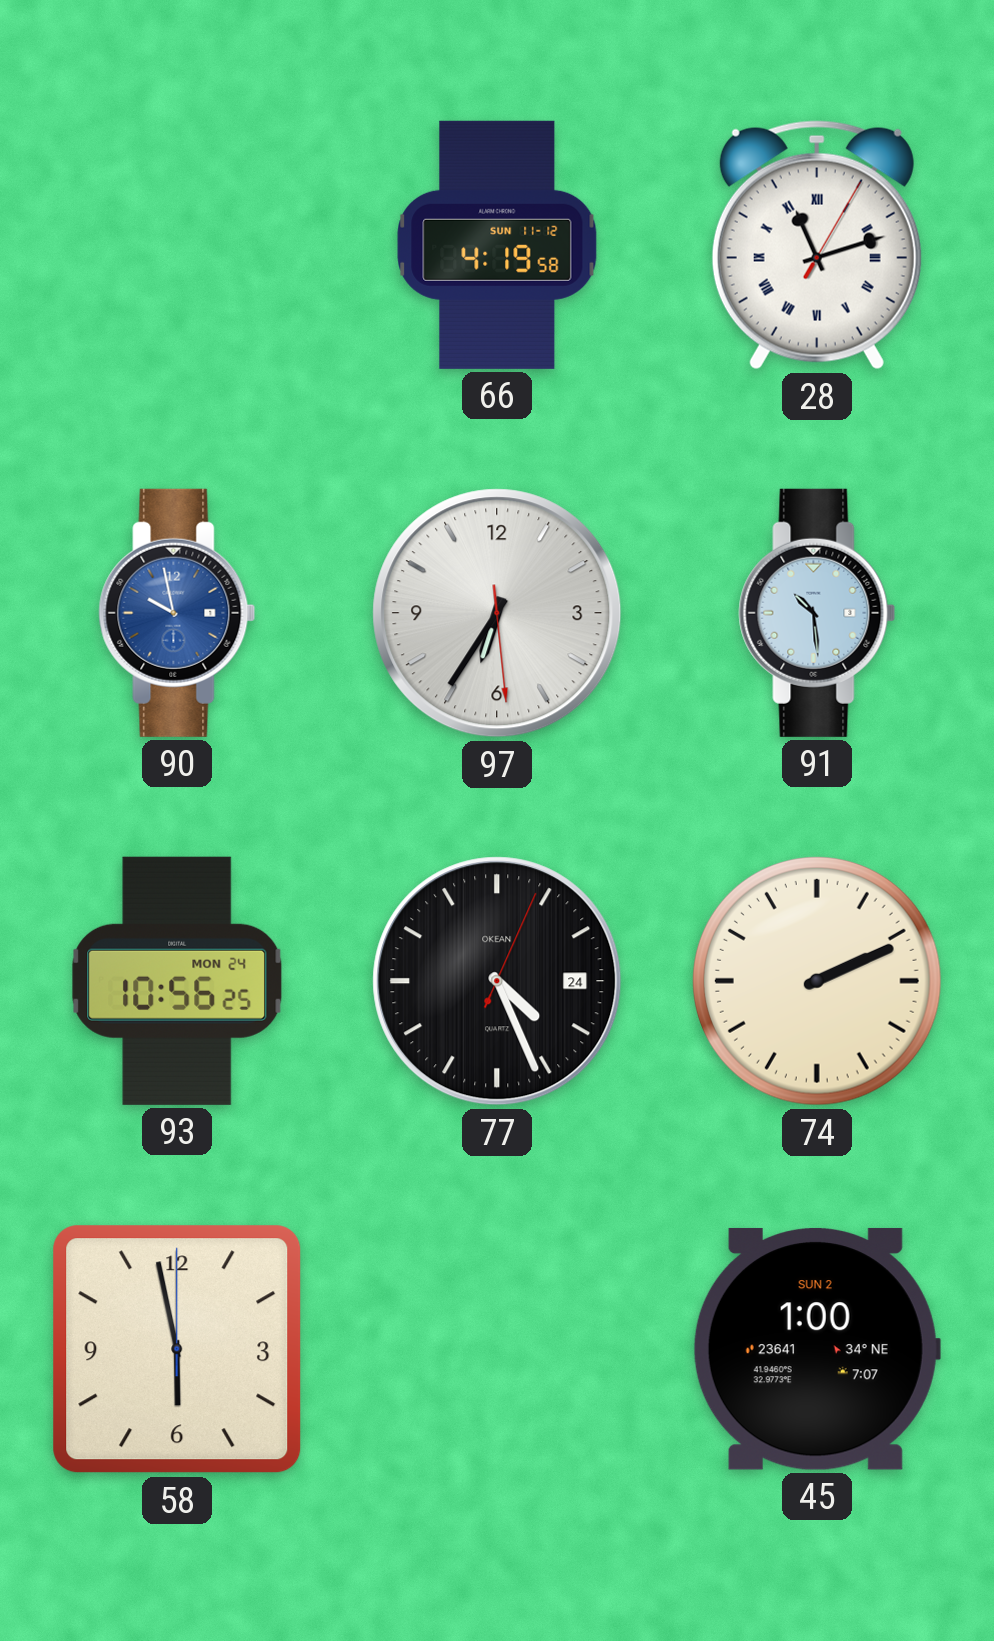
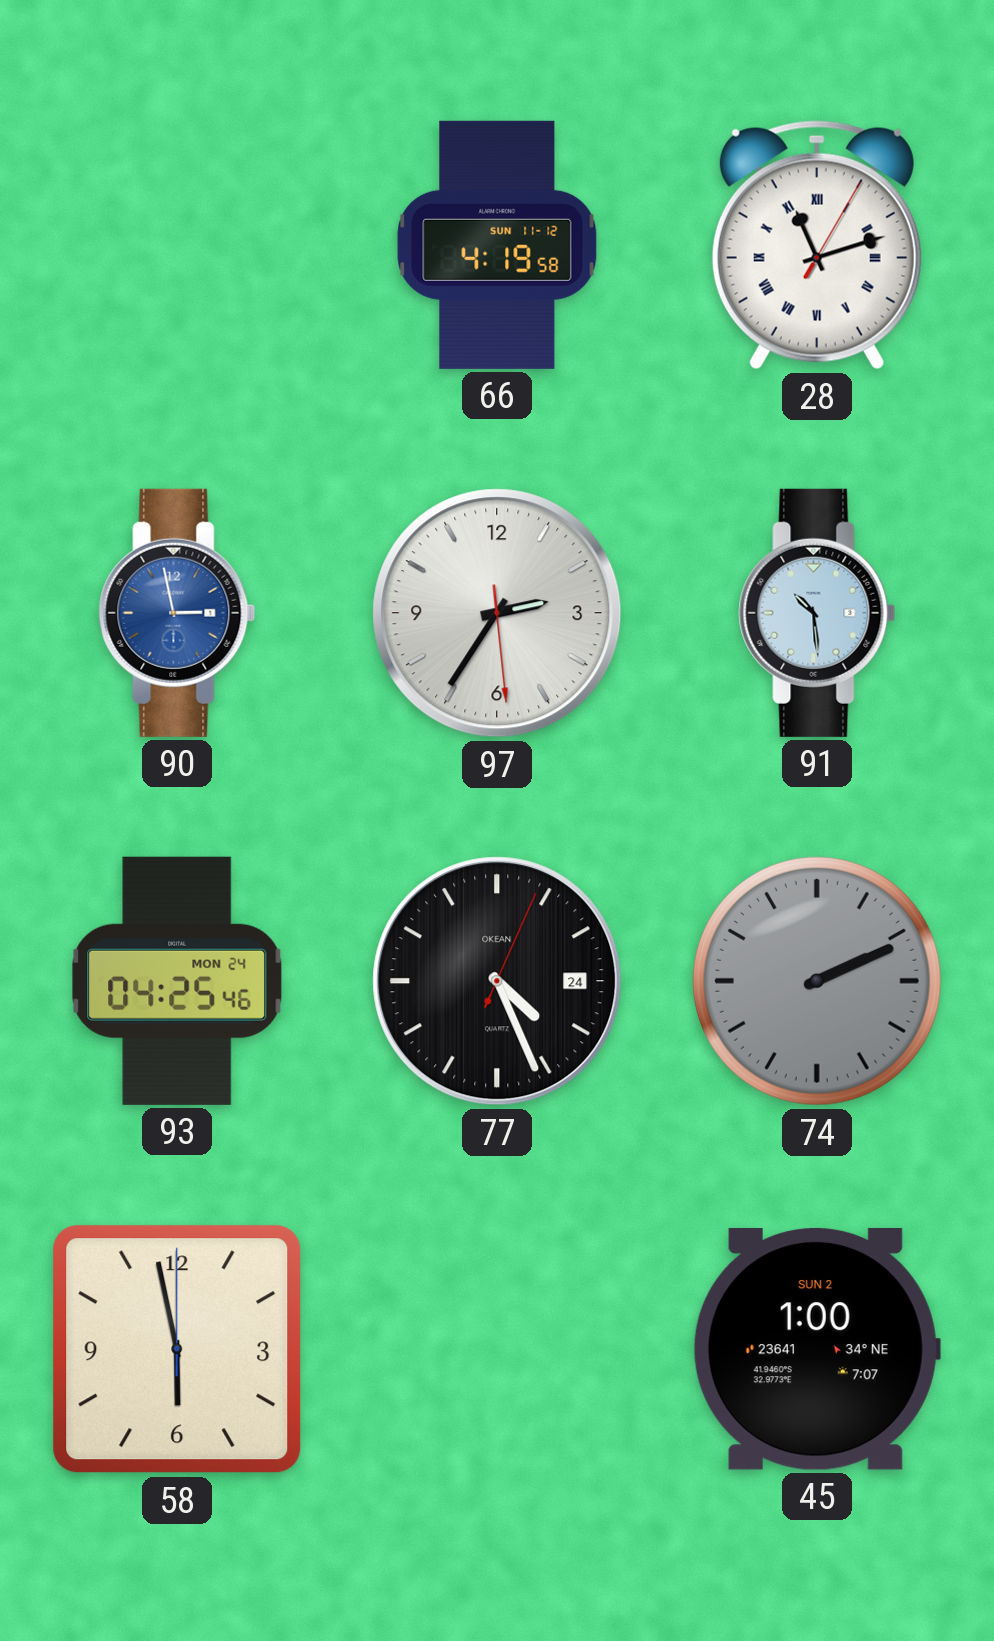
90: 9:58 -> 2:58
97: 6:35 -> 2:35
93: 10:56 -> 04:25
74 dial: cream -> grey
